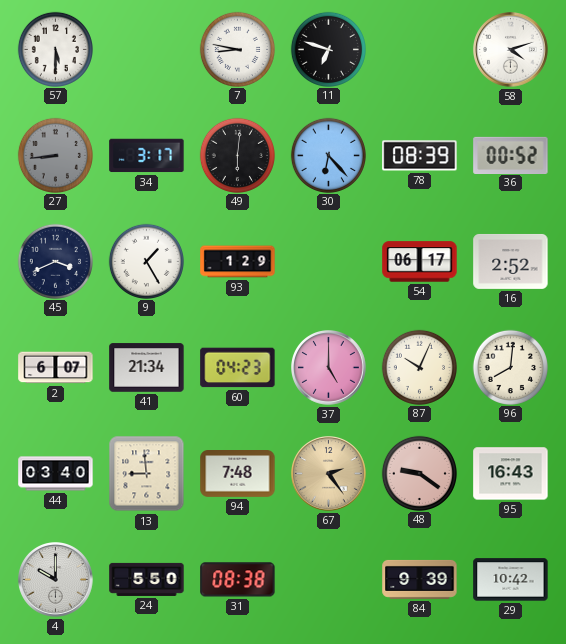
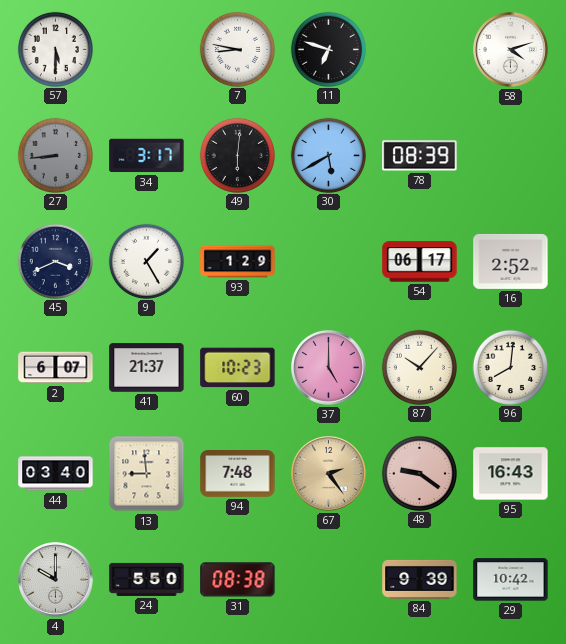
30: 6:23 -> 5:40
36: 00:52 -> none
41: 21:34 -> 21:37
60: 04:23 -> 10:23
87: 10:04 -> 10:07
